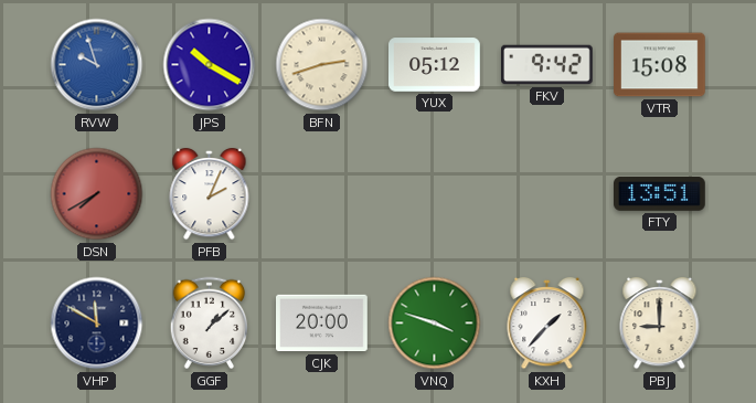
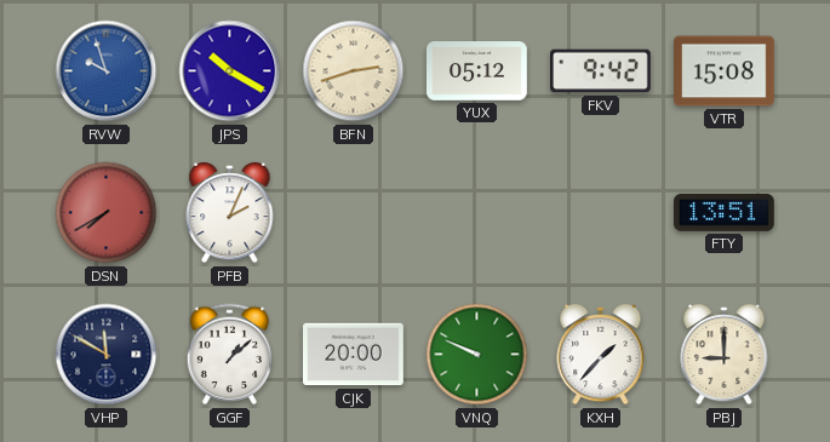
VNQ: 3:48 -> 9:49
